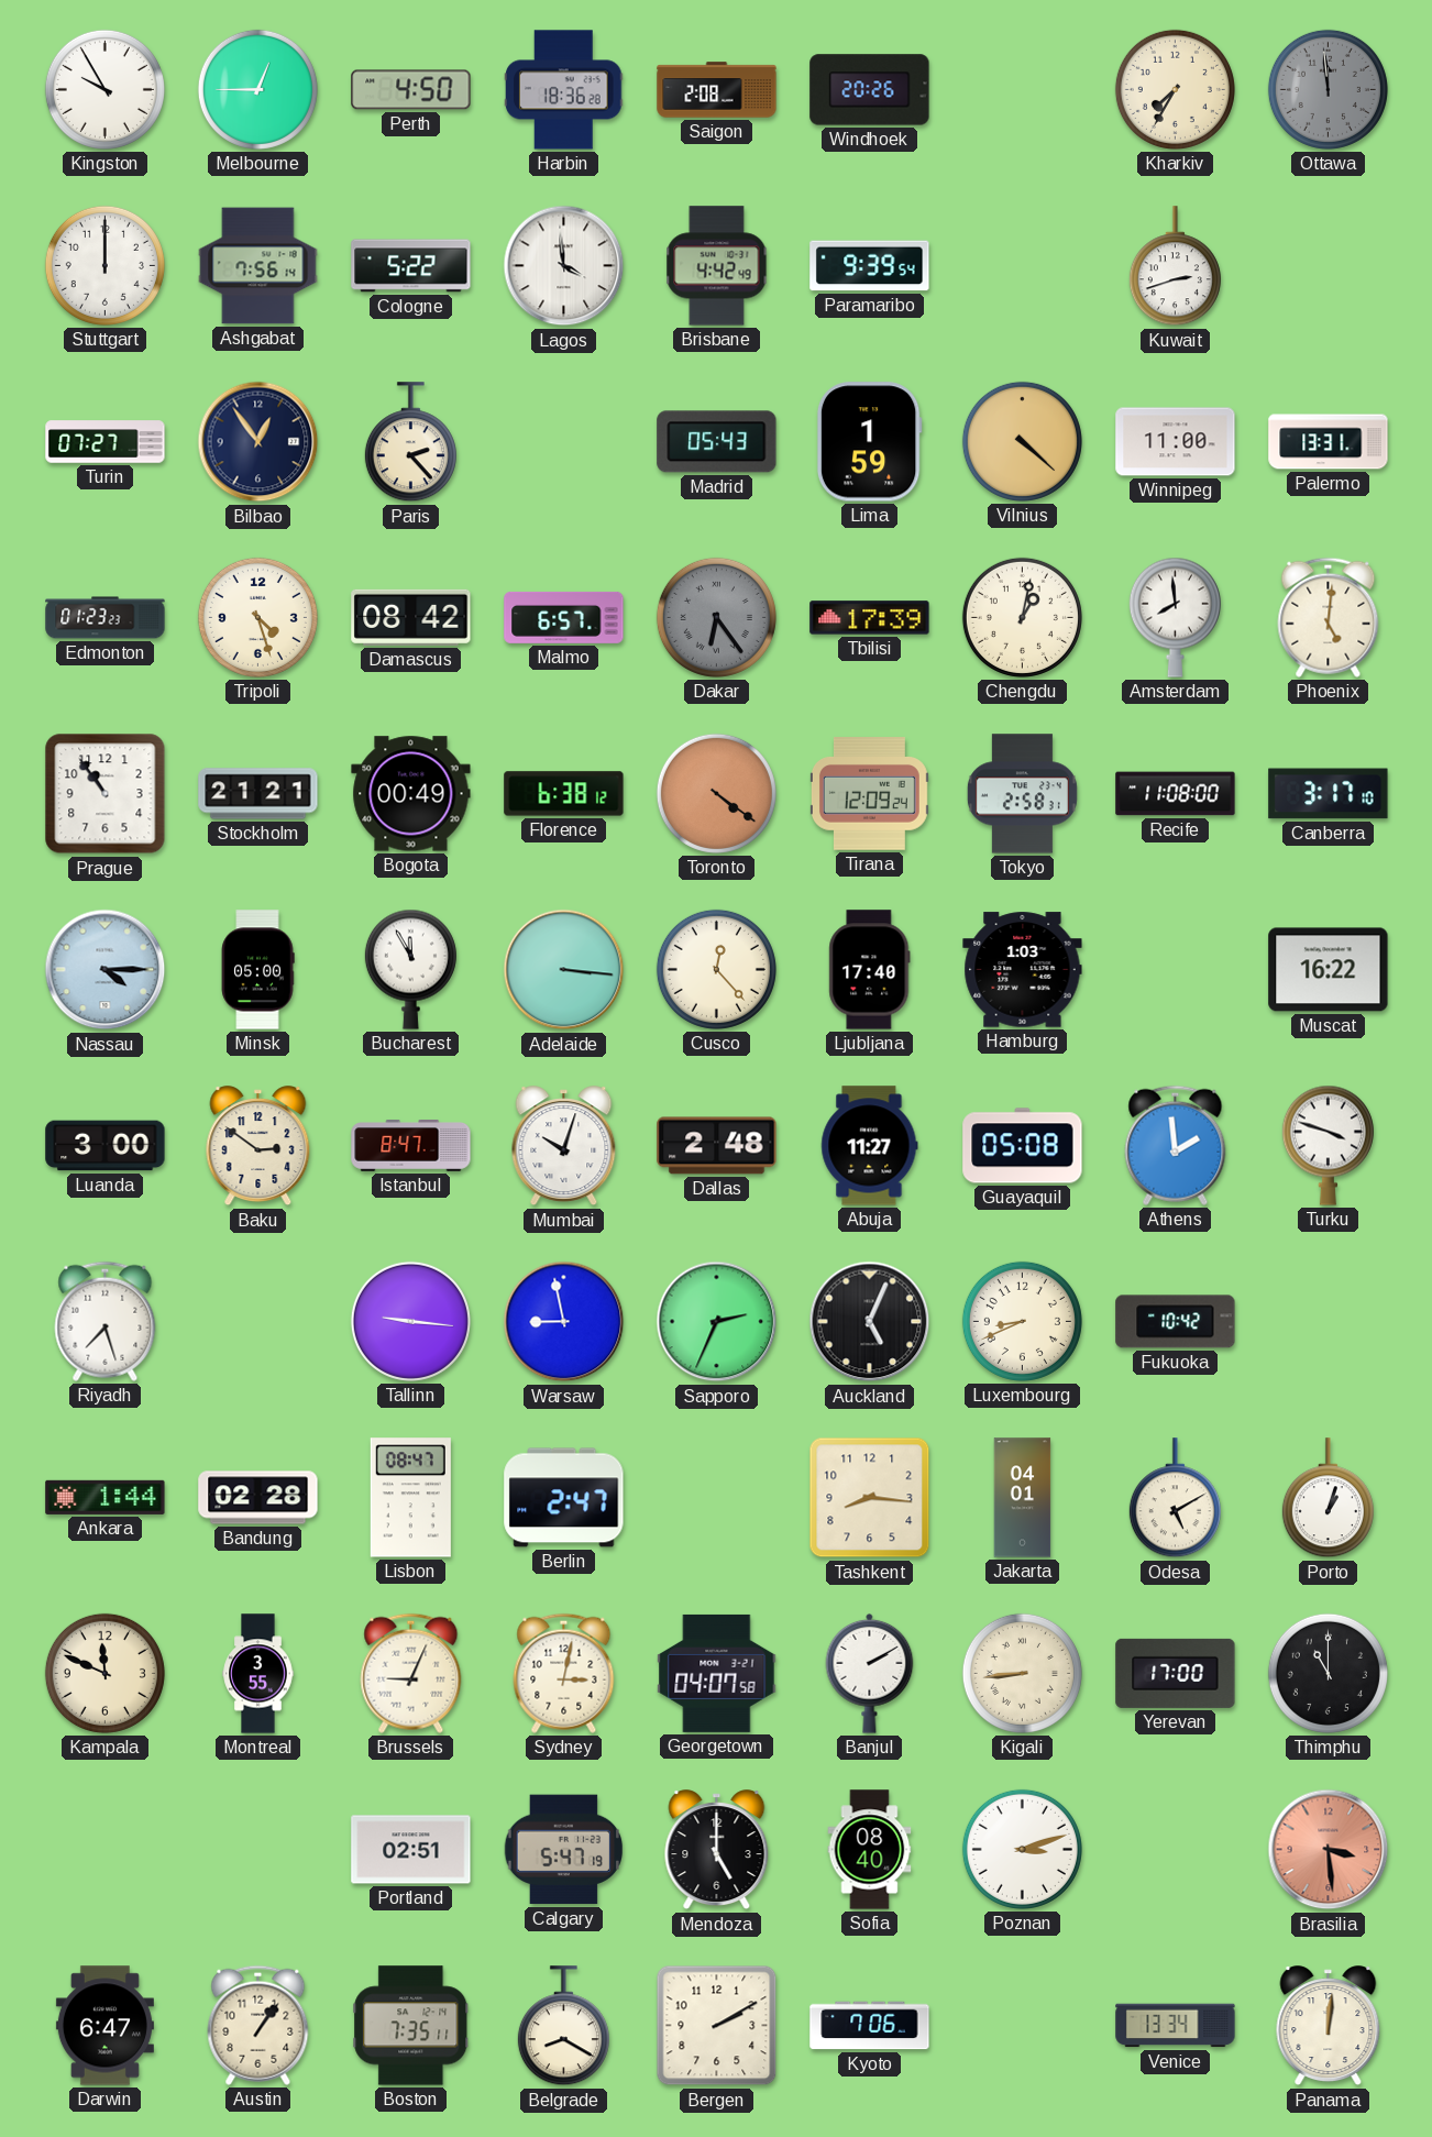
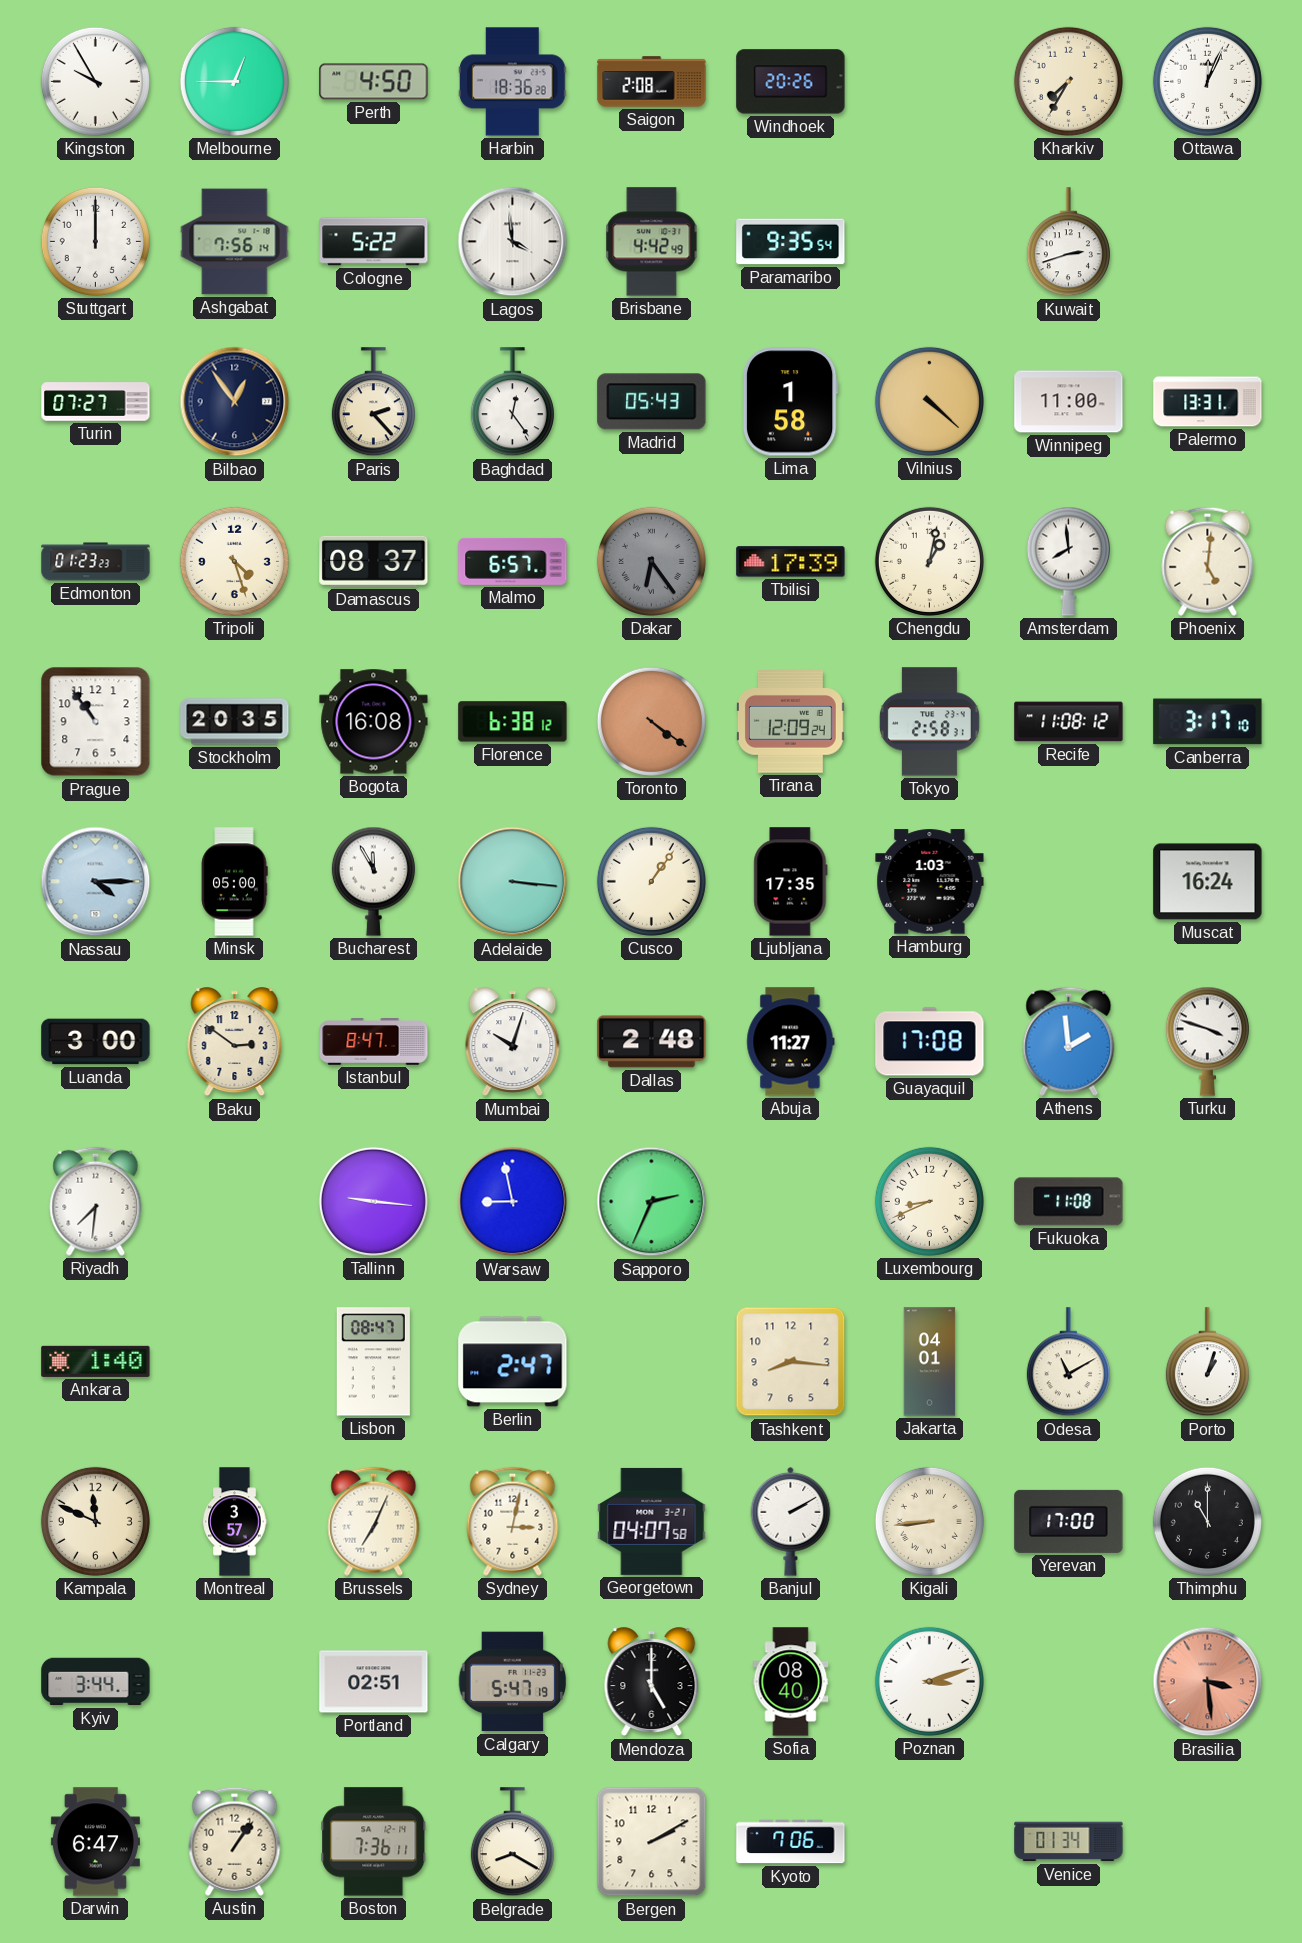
Ottawa: 11:59 -> 12:04
Ottawa dial: grey -> white
Paramaribo: 9:39 -> 9:35
Baghdad: none -> 12:24
Lima: 1:59 -> 1:58
Damascus: 08:42 -> 08:37
Stockholm: 21:21 -> 20:35
Bogota: 00:49 -> 16:08
Recife: 11:08:00 -> 11:08:12
Cusco: 12:23 -> 1:06
Ljubljana: 17:40 -> 17:35
Muscat: 16:22 -> 16:24
Guayaquil: 05:08 -> 17:08
Riyadh: 7:27 -> 7:31
Auckland: 5:04 -> none
Fukuoka: 10:42 -> 11:08
Ankara: 1:44 -> 1:40
Bandung: 02:28 -> none
Odesa: 5:10 -> 11:10
Montreal: 3:55 -> 3:57
Brussels: 9:04 -> 7:04
Kyiv: none -> 3:44
Boston: 7:35 -> 7:36
Venice: 13:34 -> 01:34
Panama: 12:01 -> none
